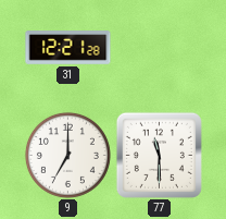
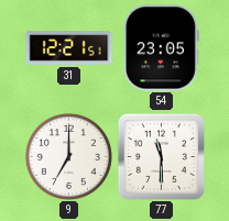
31: 12:21:28 -> 12:21:51
54: none -> 23:05
